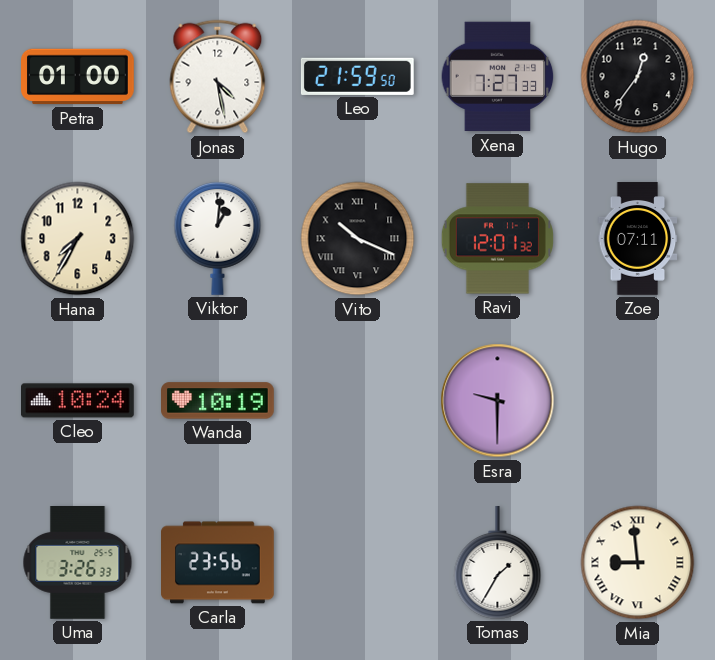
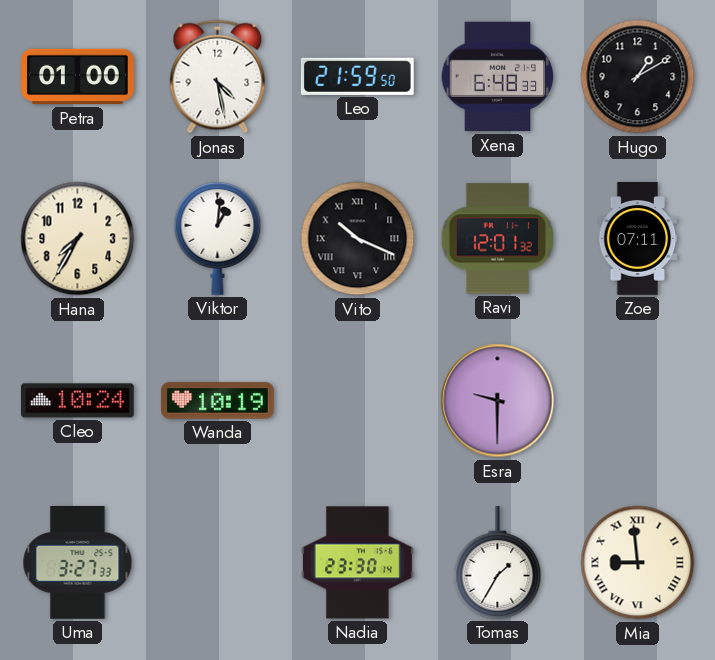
Xena: 7:27 -> 6:48
Hugo: 12:36 -> 1:10
Uma: 3:26 -> 3:27
Carla: 23:56 -> none
Nadia: none -> 23:30
